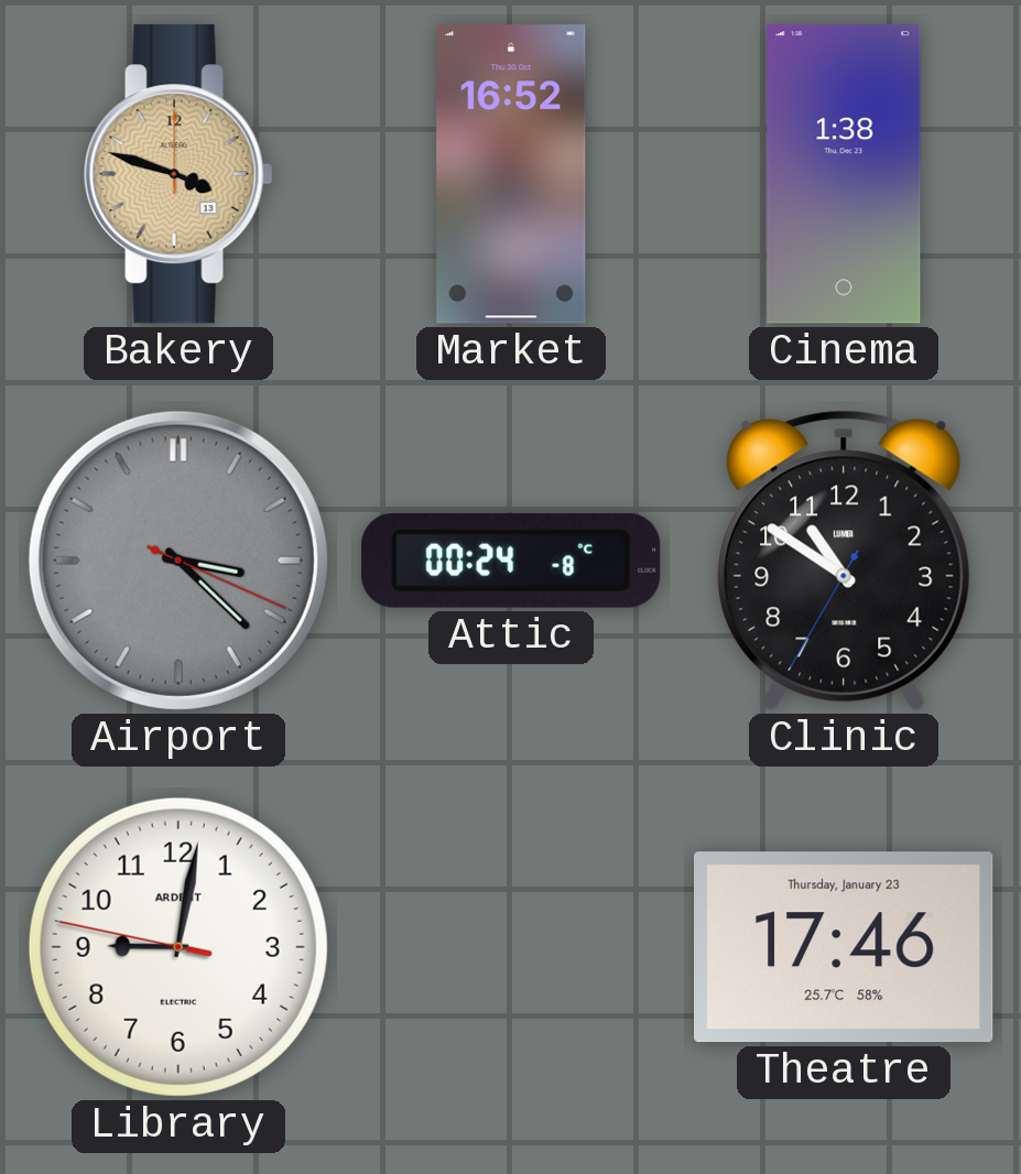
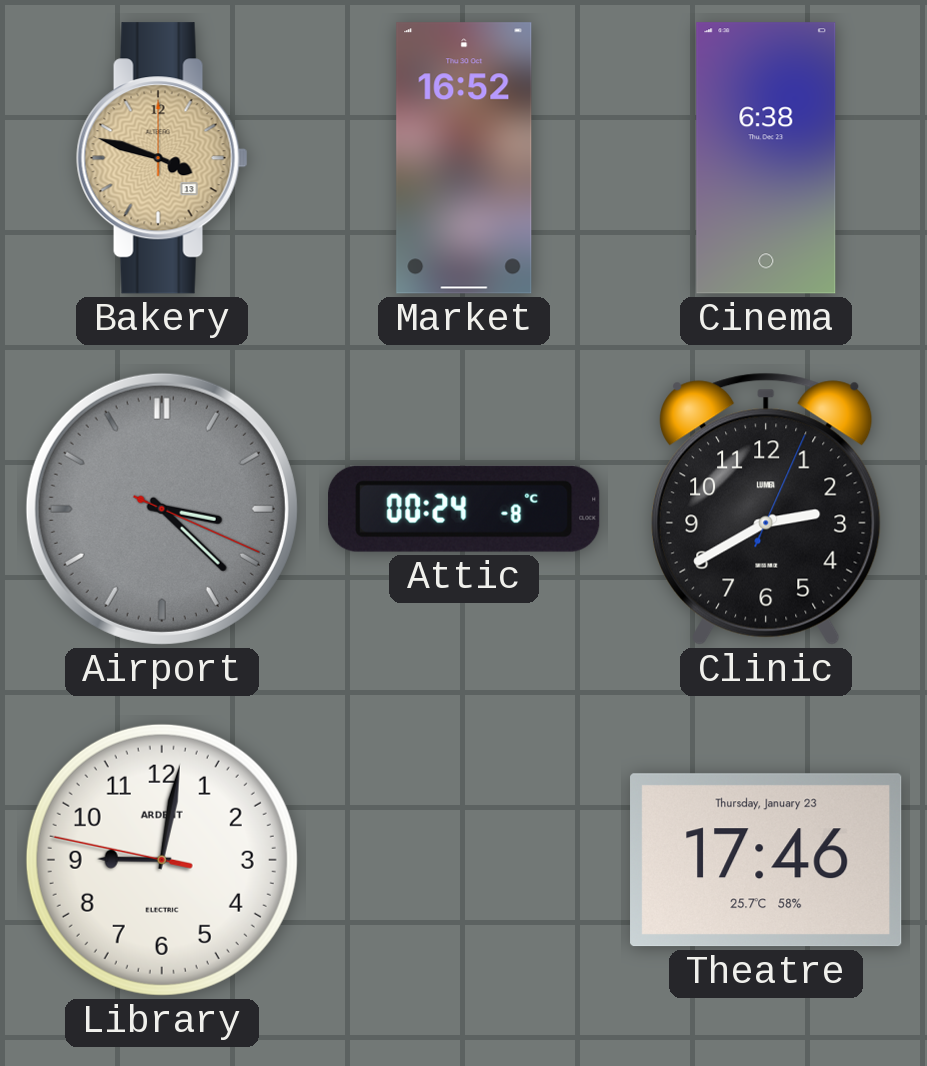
Cinema: 1:38 -> 6:38
Clinic: 10:50 -> 2:40
